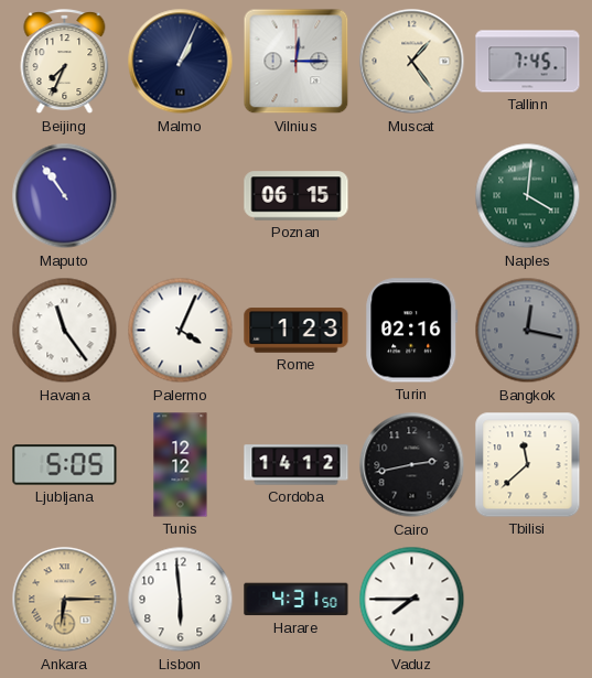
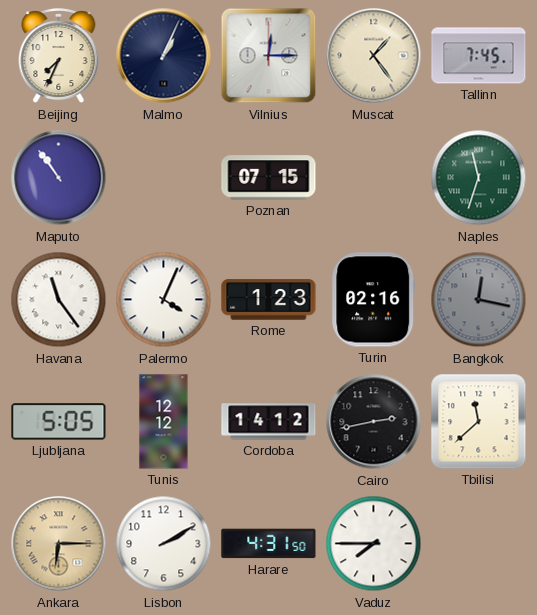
Poznan: 06:15 -> 07:15
Naples: 4:01 -> 11:33
Lisbon: 5:59 -> 2:10
